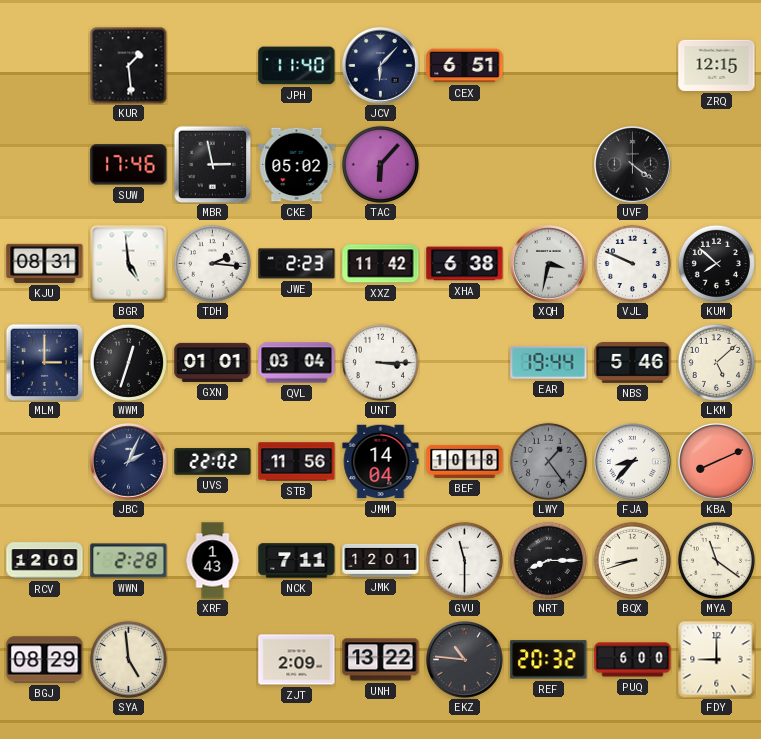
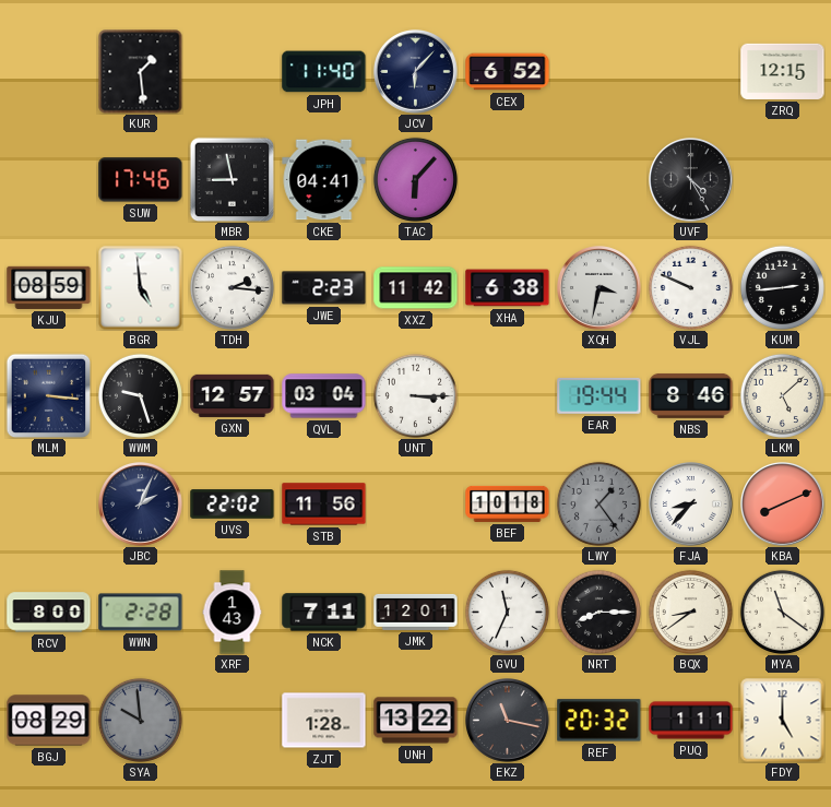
CEX: 6:51 -> 6:52
MBR: 2:58 -> 8:58
CKE: 05:02 -> 04:41
UVF: 4:21 -> 4:25
KJU: 08:31 -> 08:59
KUM: 7:52 -> 2:44
MLM: 3:00 -> 3:16
WWM: 12:33 -> 9:27
GXN: 01:01 -> 12:57
NBS: 5:46 -> 8:46
JMM: 14:04 -> none
RCV: 12:00 -> 8:00
GVU: 11:30 -> 11:34
BQX: 8:42 -> 8:39
SYA: 4:59 -> 9:59
SYA dial: cream -> grey
ZJT: 2:09 -> 1:28
EKZ: 10:46 -> 11:17
PUQ: 6:00 -> 1:11
FDY: 9:00 -> 5:00
